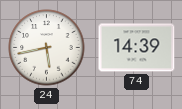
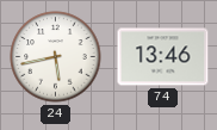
74: 14:39 -> 13:46
